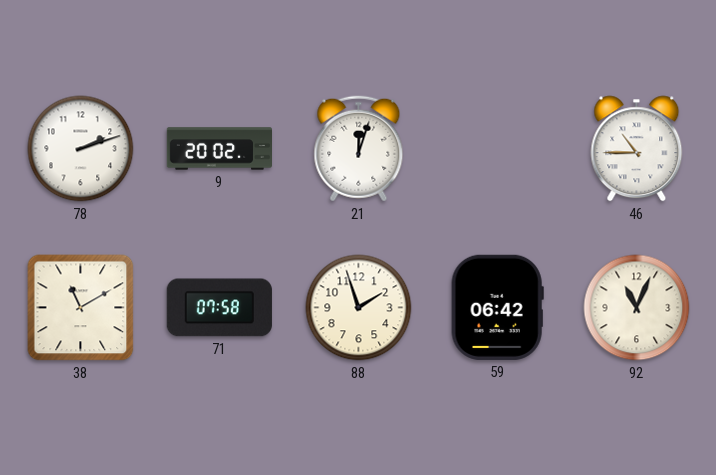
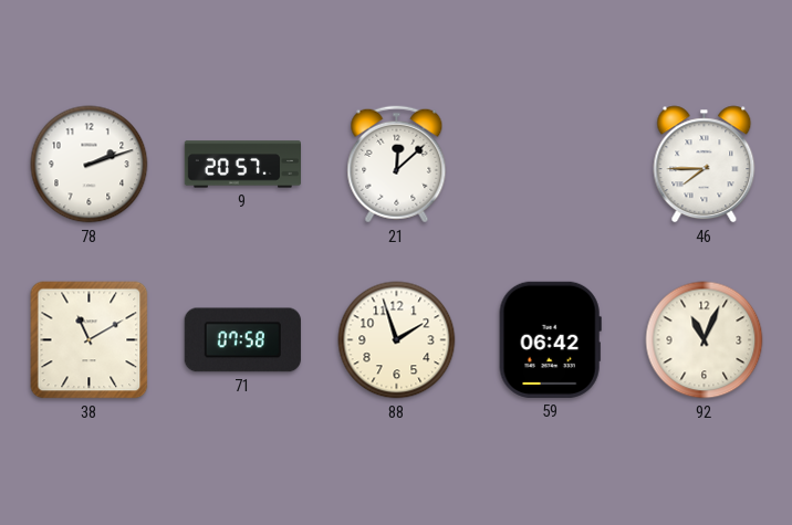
9: 20:02 -> 20:57
21: 12:03 -> 12:08
46: 10:45 -> 7:45
